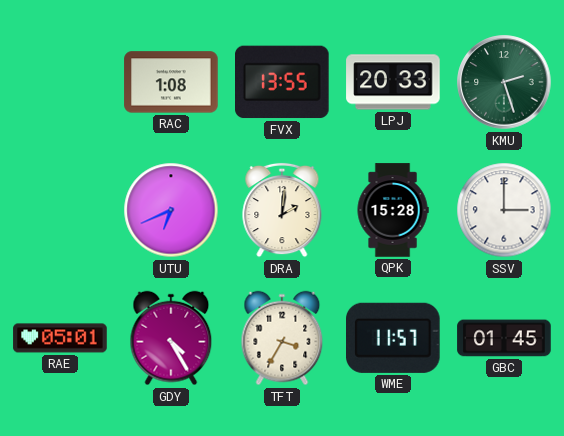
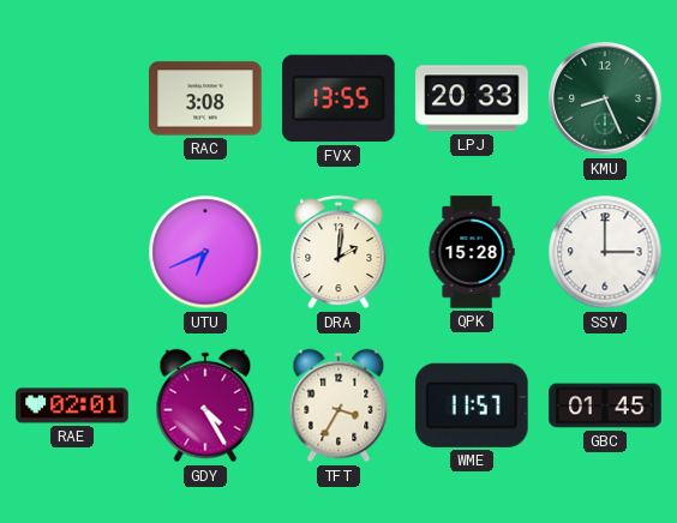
RAC: 1:08 -> 3:08
KMU: 2:27 -> 8:26
RAE: 05:01 -> 02:01
